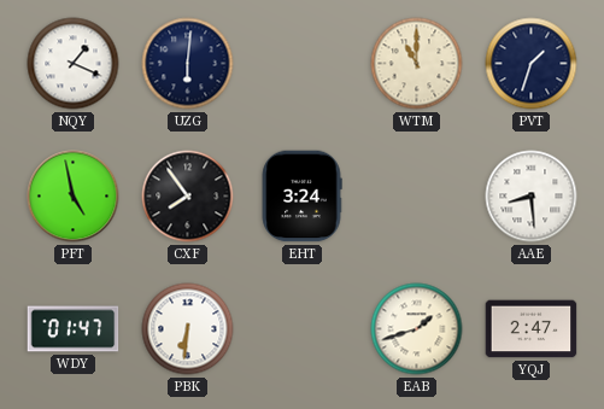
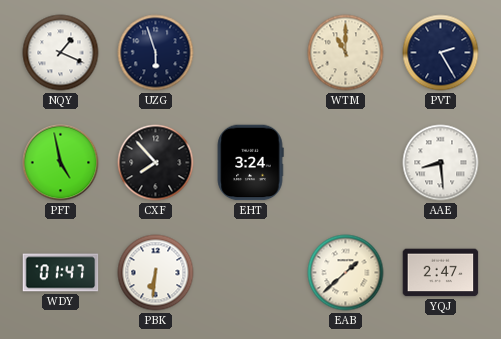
UZG: 6:01 -> 5:57
PVT: 1:33 -> 2:25
CXF: 7:54 -> 7:53
EAB: 1:42 -> 1:38
